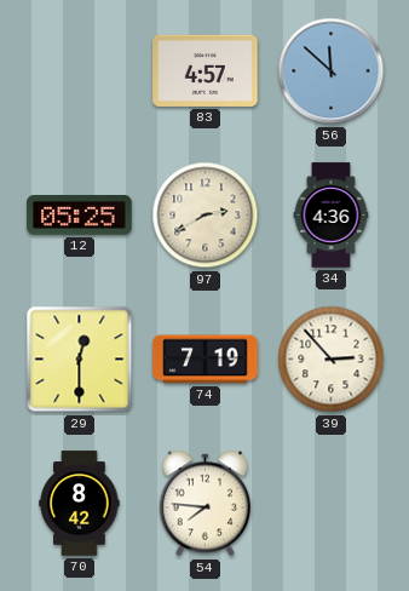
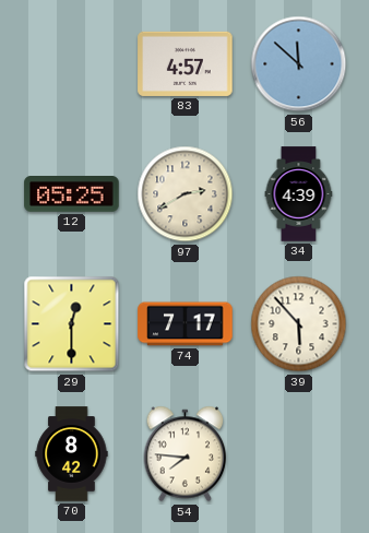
34: 4:36 -> 4:39
74: 7:19 -> 7:17
39: 2:53 -> 5:53
